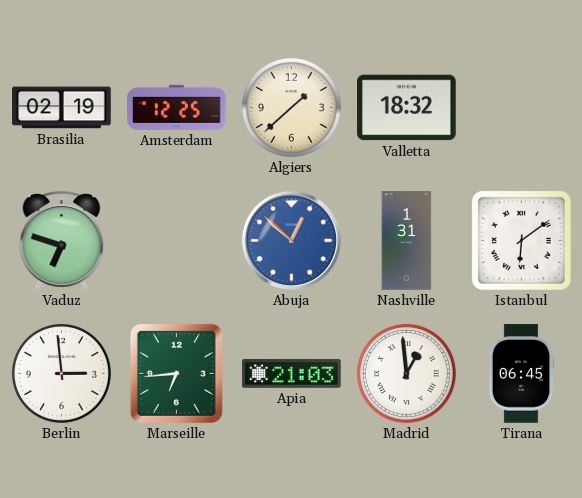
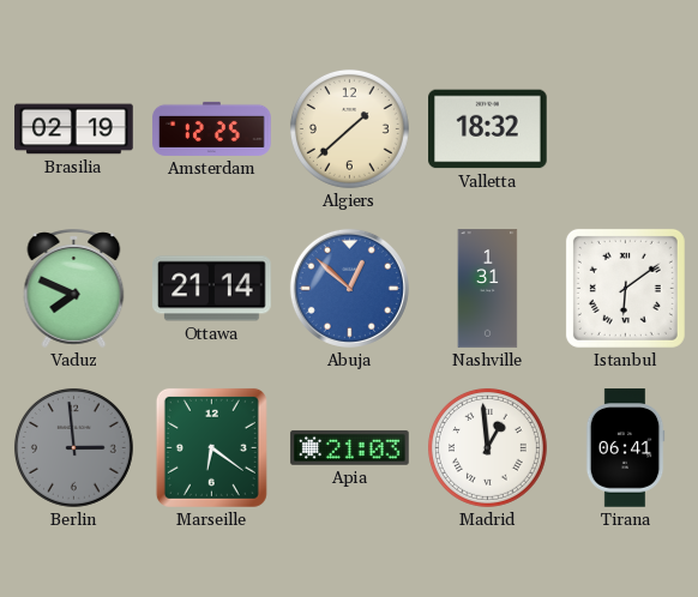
Vaduz: 6:48 -> 7:49
Ottawa: none -> 21:14
Berlin dial: white -> grey
Marseille: 6:44 -> 6:21
Tirana: 06:45 -> 06:41
